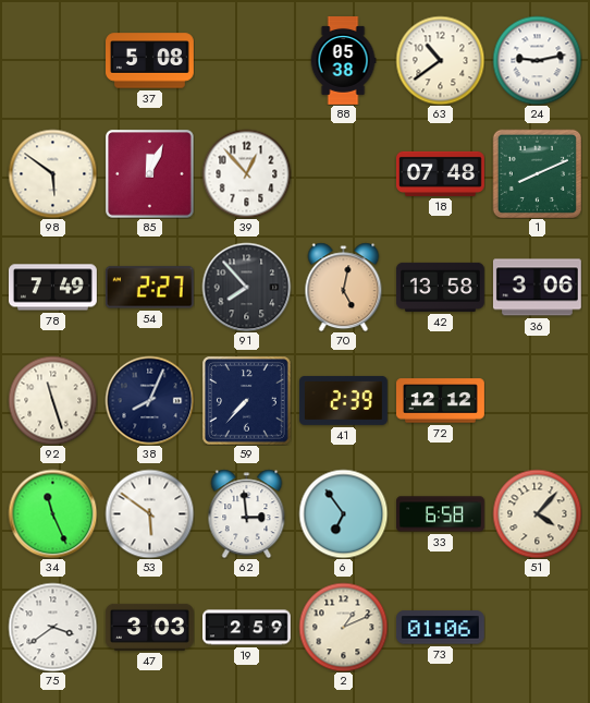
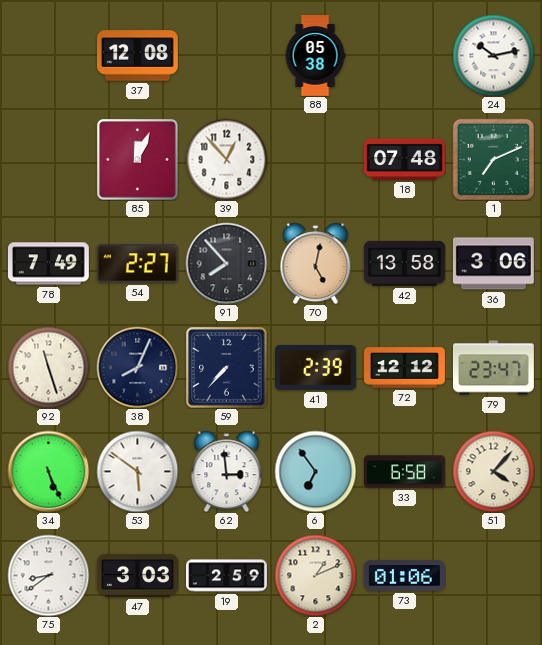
37: 5:08 -> 12:08
63: 10:39 -> none
24: 9:13 -> 10:13
98: 5:51 -> none
1: 8:11 -> 7:11
79: none -> 23:47
34: 11:26 -> 5:26
75: 3:39 -> 8:39
